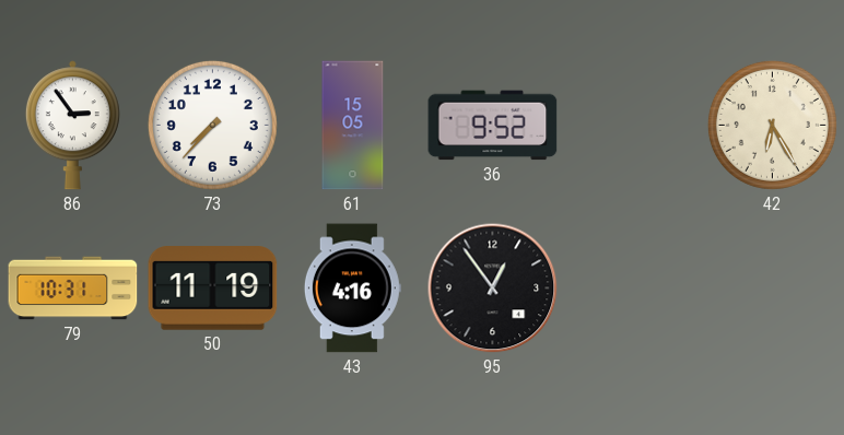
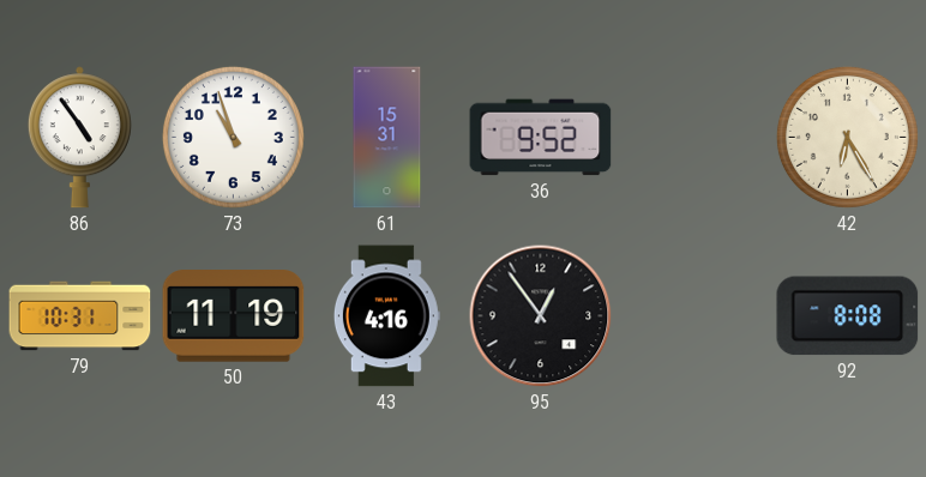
86: 2:54 -> 4:54
73: 7:37 -> 10:57
61: 15:05 -> 15:31
92: none -> 8:08
